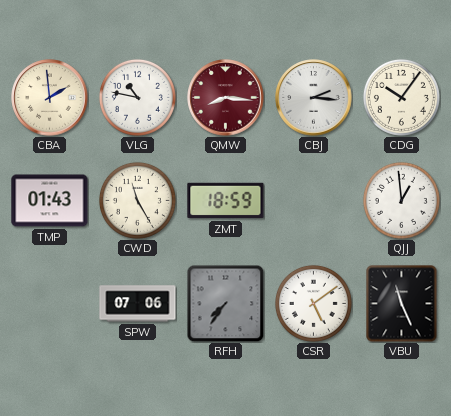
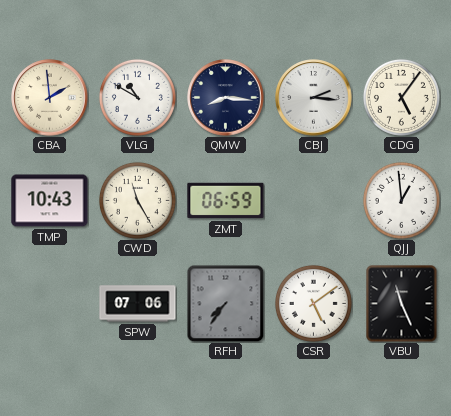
VLG: 10:47 -> 10:50
QMW dial: burgundy -> navy
CDG: 10:06 -> 5:06
TMP: 01:43 -> 10:43
ZMT: 18:59 -> 06:59
